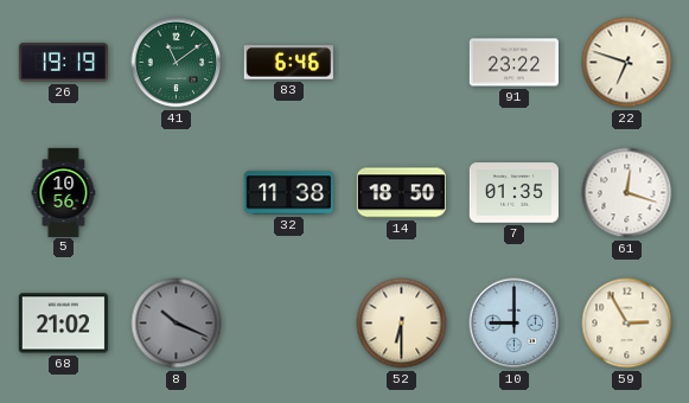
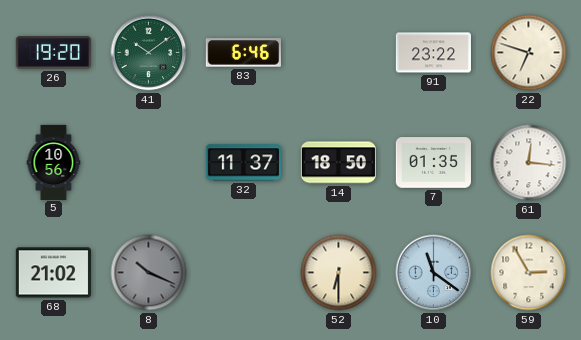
26: 19:19 -> 19:20
41: 11:09 -> 10:09
32: 11:38 -> 11:37
61: 12:18 -> 12:16
10: 9:00 -> 11:21
